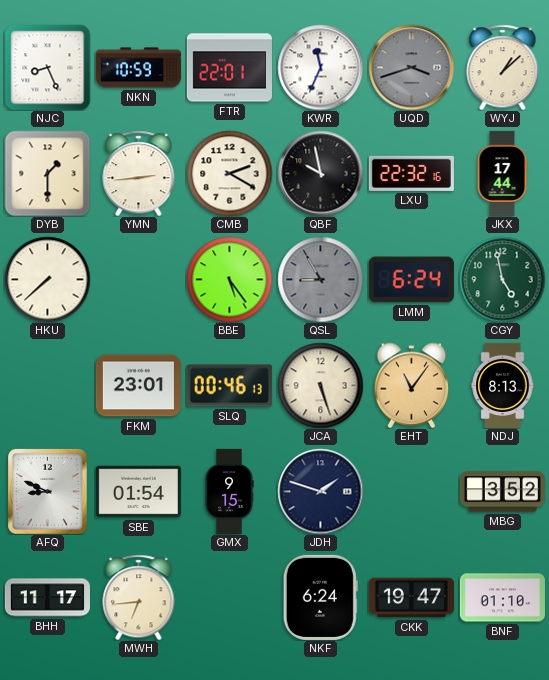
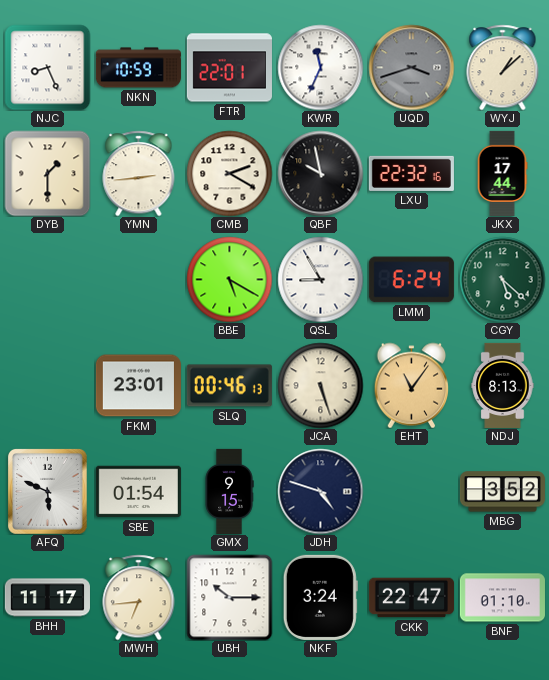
HKU: 7:38 -> none
BBE: 5:24 -> 5:20
QSL dial: grey -> white
CGY: 4:58 -> 5:22
AFQ: 8:49 -> 5:49
JDH: 1:48 -> 4:48
UBH: none -> 10:15
NKF: 6:24 -> 3:24
CKK: 19:47 -> 22:47
